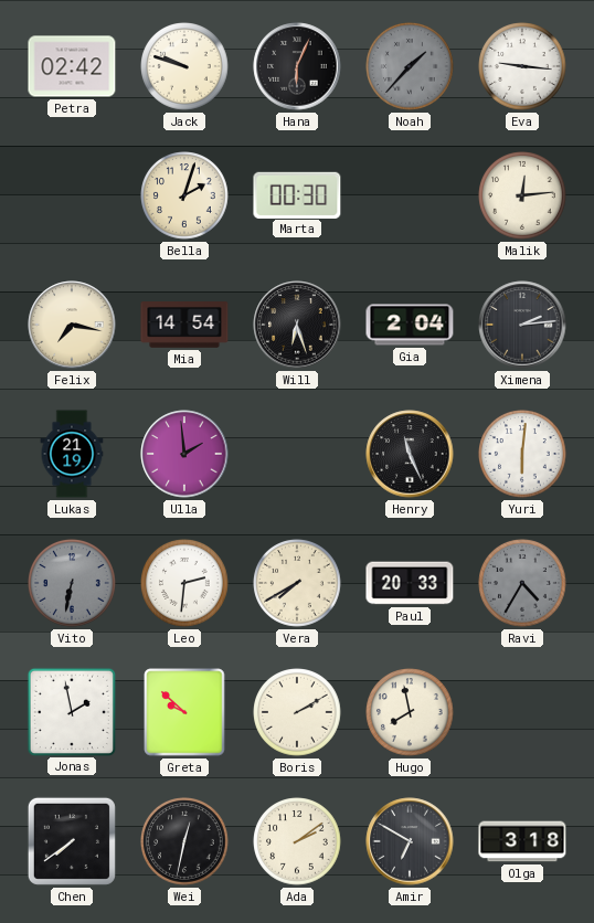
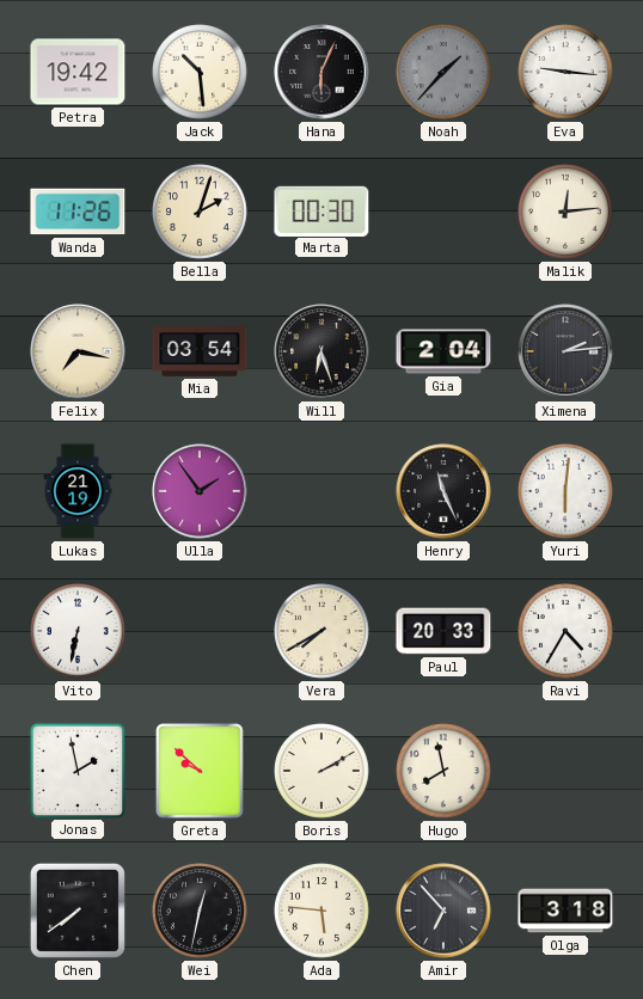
Petra: 02:42 -> 19:42
Jack: 9:48 -> 10:29
Wanda: none -> 11:26
Mia: 14:54 -> 03:54
Ulla: 1:59 -> 1:54
Vito dial: grey -> white
Leo: 2:31 -> none
Ravi dial: grey -> white
Ada: 2:09 -> 5:46
Amir: 6:50 -> 6:53
